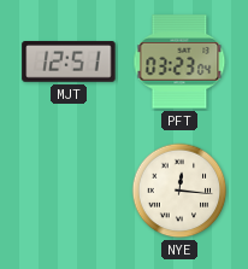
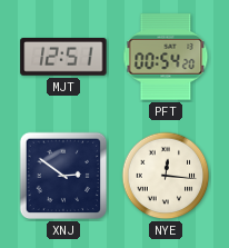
PFT: 03:23 -> 00:54
XNJ: none -> 2:51
